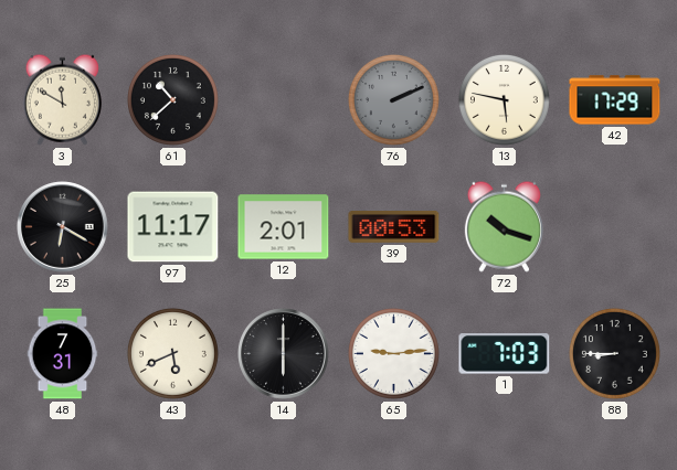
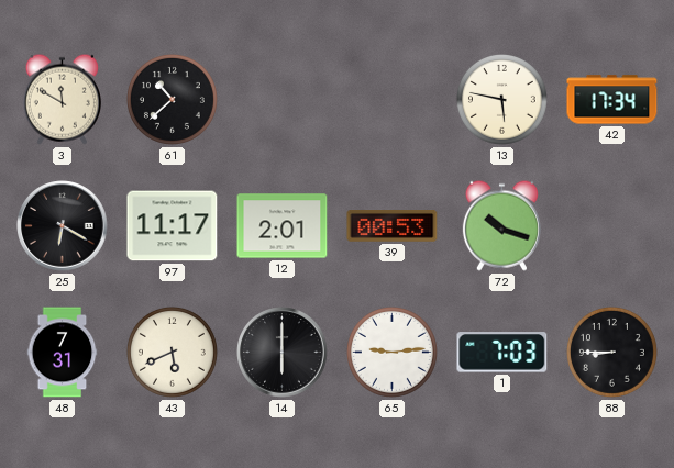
76: 2:11 -> none
42: 17:29 -> 17:34
